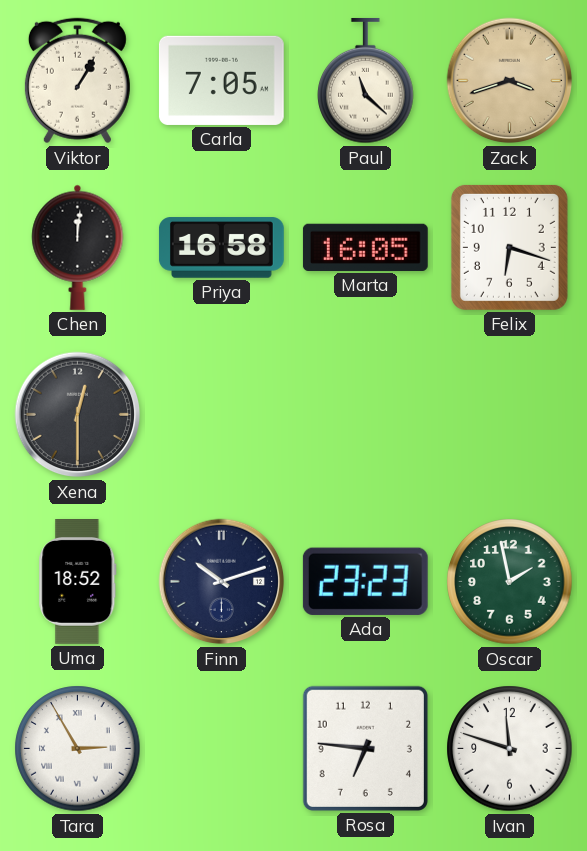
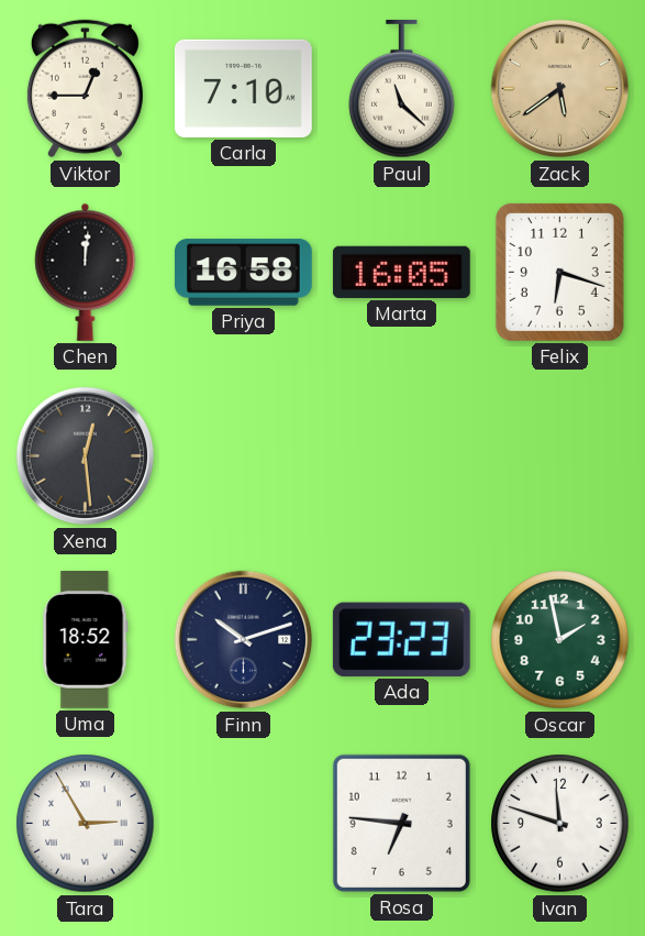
Viktor: 1:05 -> 12:45
Carla: 7:05 -> 7:10
Zack: 3:42 -> 5:39
Xena: 12:30 -> 12:29
